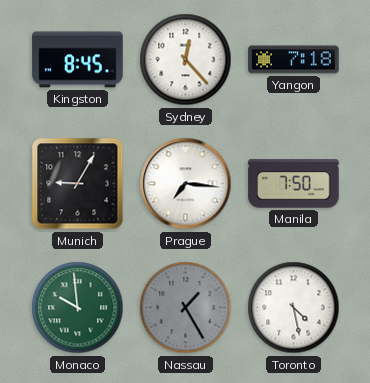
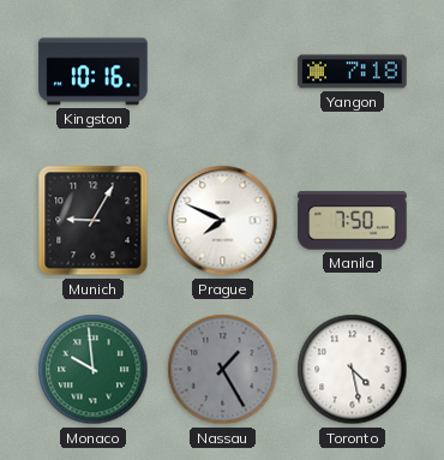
Kingston: 8:45 -> 10:16
Sydney: 12:23 -> none
Prague: 7:16 -> 7:49
